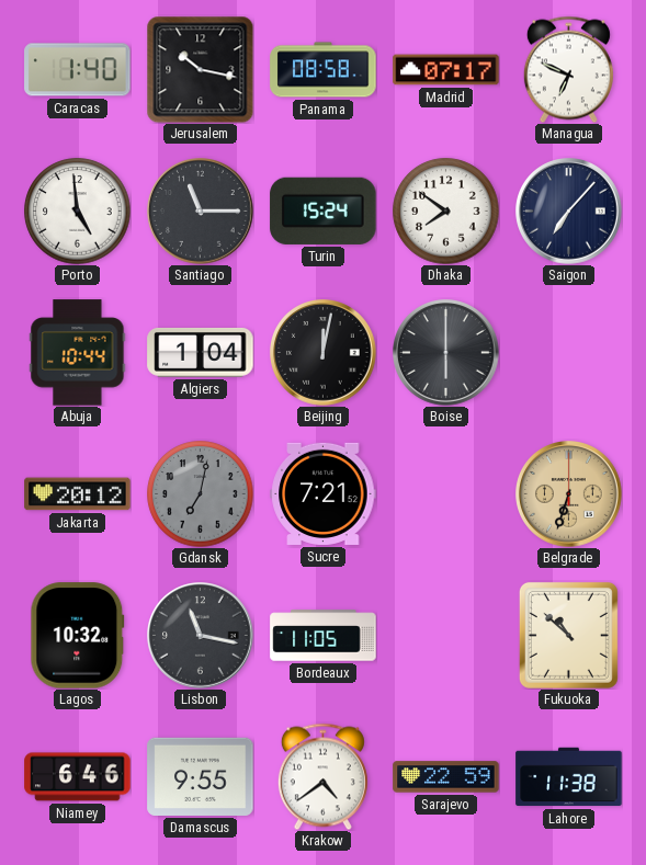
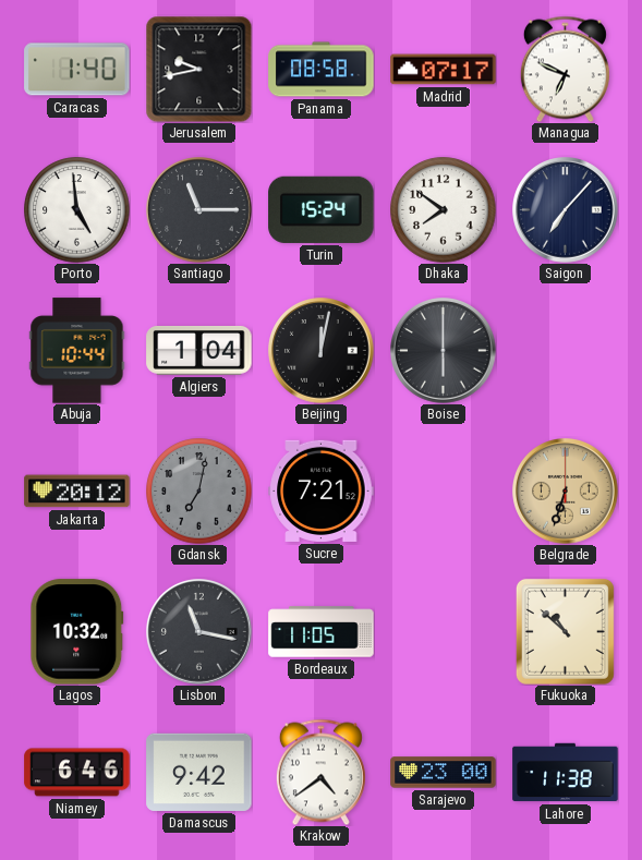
Jerusalem: 10:17 -> 9:43
Damascus: 9:55 -> 9:42
Sarajevo: 22:59 -> 23:00
